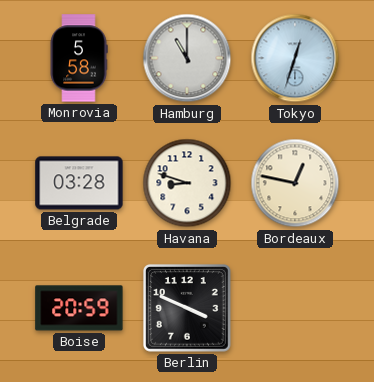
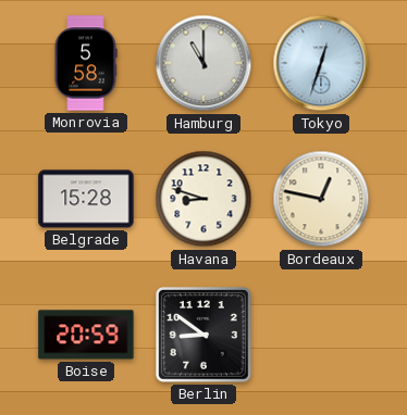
Belgrade: 03:28 -> 15:28
Berlin: 3:49 -> 8:51
